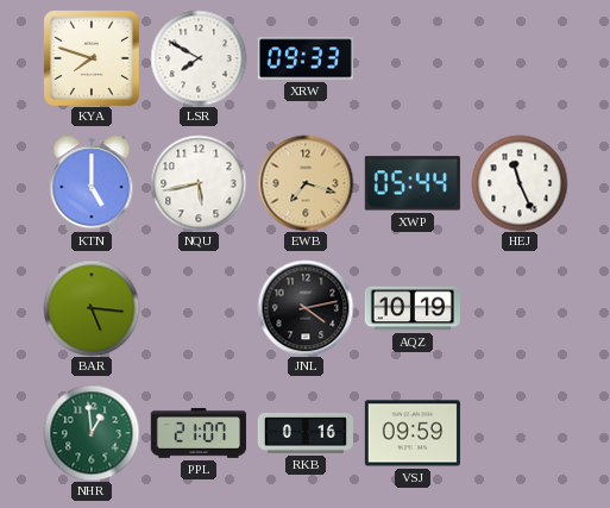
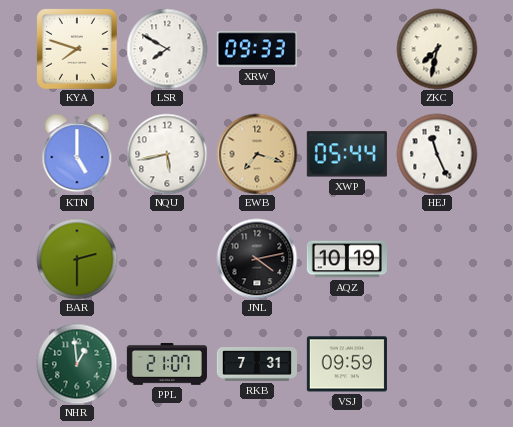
ZKC: none -> 7:32
BAR: 5:16 -> 2:30
RKB: 0:16 -> 7:31
